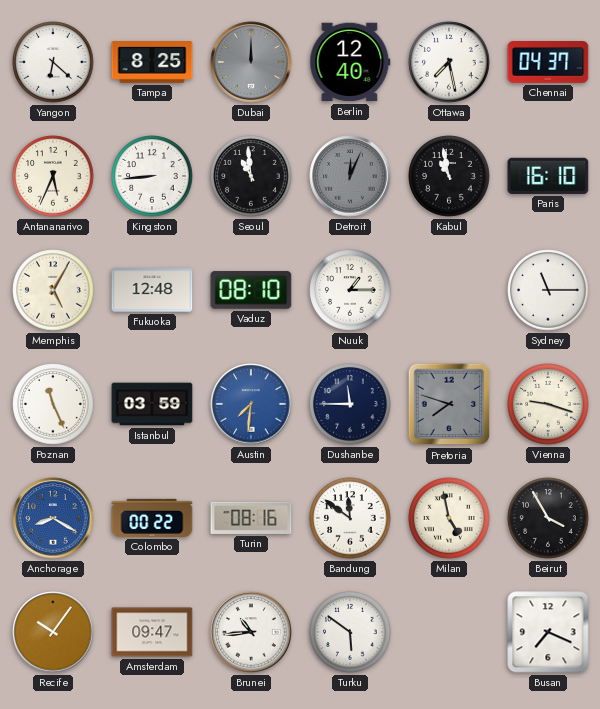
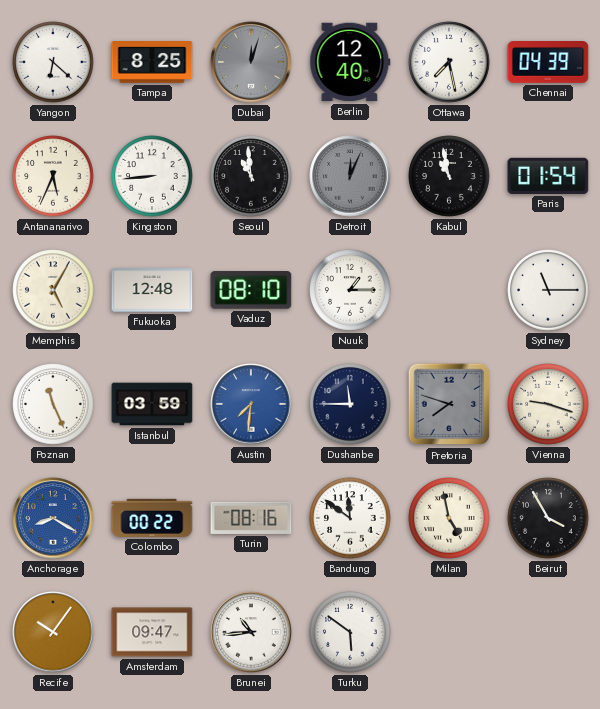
Dubai: 12:00 -> 12:03
Chennai: 04:37 -> 04:39
Paris: 16:10 -> 01:54
Busan: 7:19 -> none
